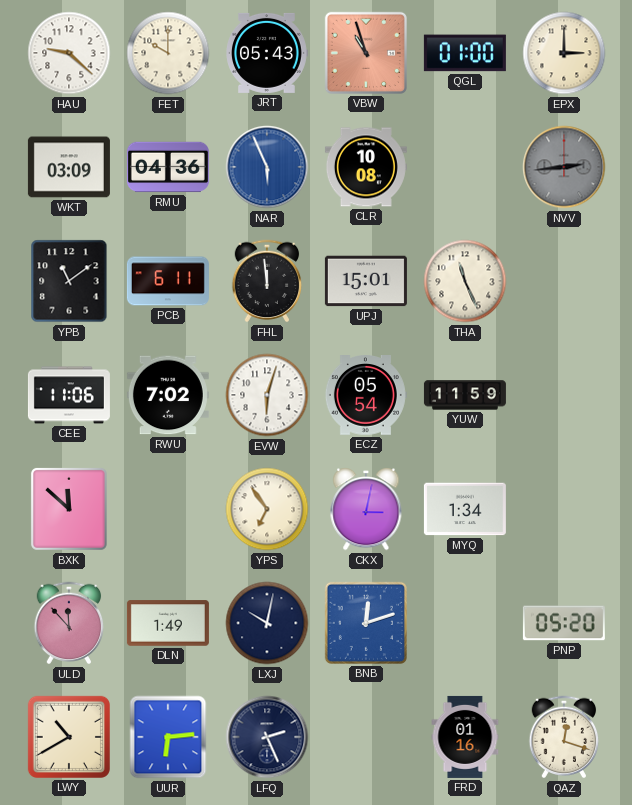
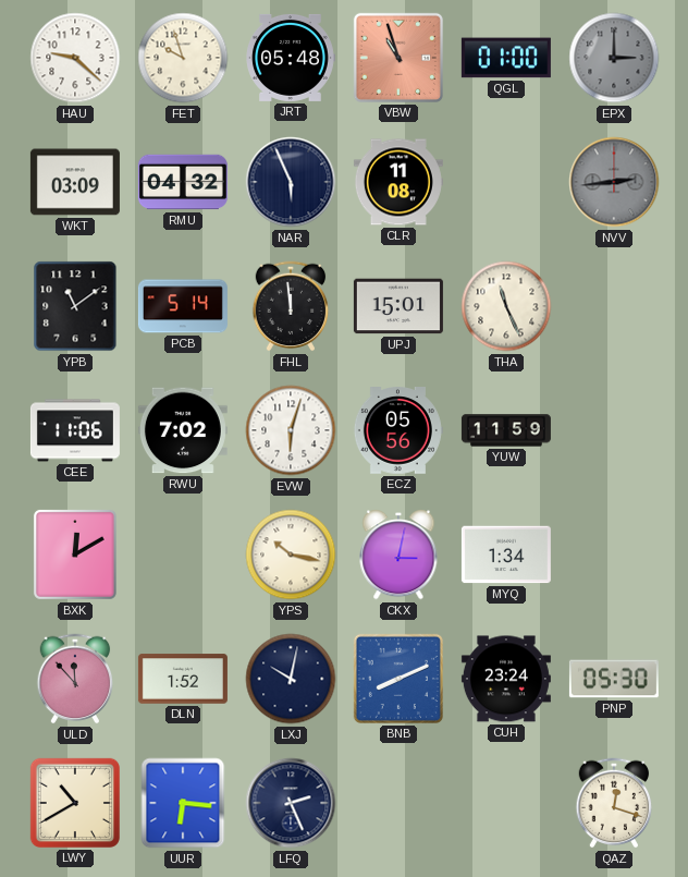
FET: 10:00 -> 9:57
JRT: 05:43 -> 05:48
EPX dial: cream -> grey
RMU: 04:36 -> 04:32
NAR dial: blue -> navy
CLR: 10:08 -> 11:08
PCB: 6:11 -> 5:14
ECZ: 05:54 -> 05:56
BXK: 11:52 -> 12:10
YPS: 6:54 -> 10:17
DLN: 1:49 -> 1:52
BNB: 12:12 -> 8:11
CUH: none -> 23:24
PNP: 05:20 -> 05:30
UUR: 6:14 -> 6:16
FRD: 01:16 -> none
